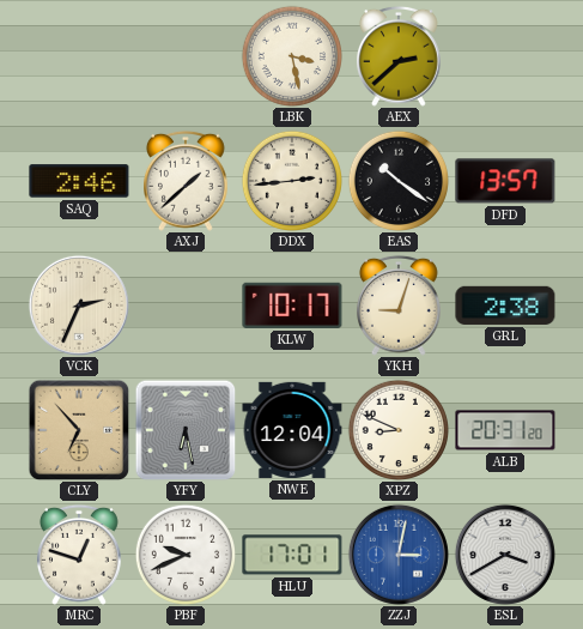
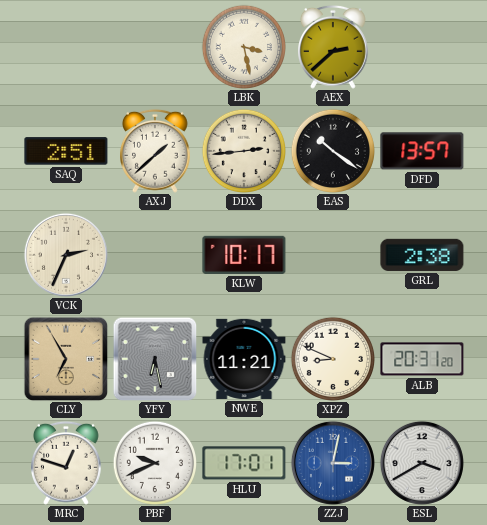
SAQ: 2:46 -> 2:51
YKH: 9:03 -> none
CLY: 6:53 -> 6:55
NWE: 12:04 -> 11:21
